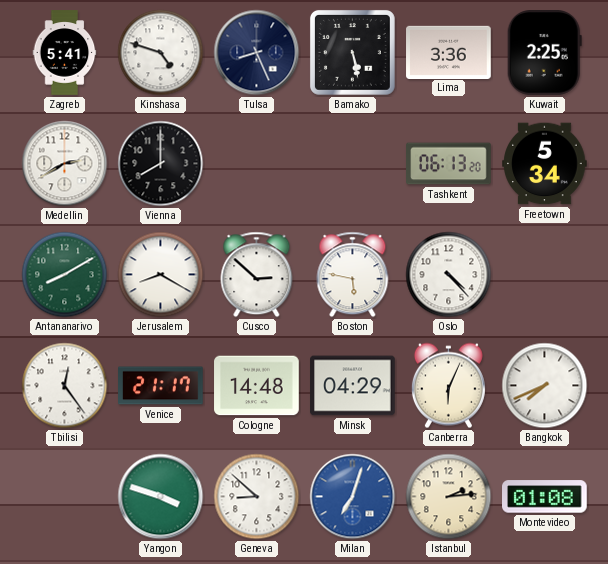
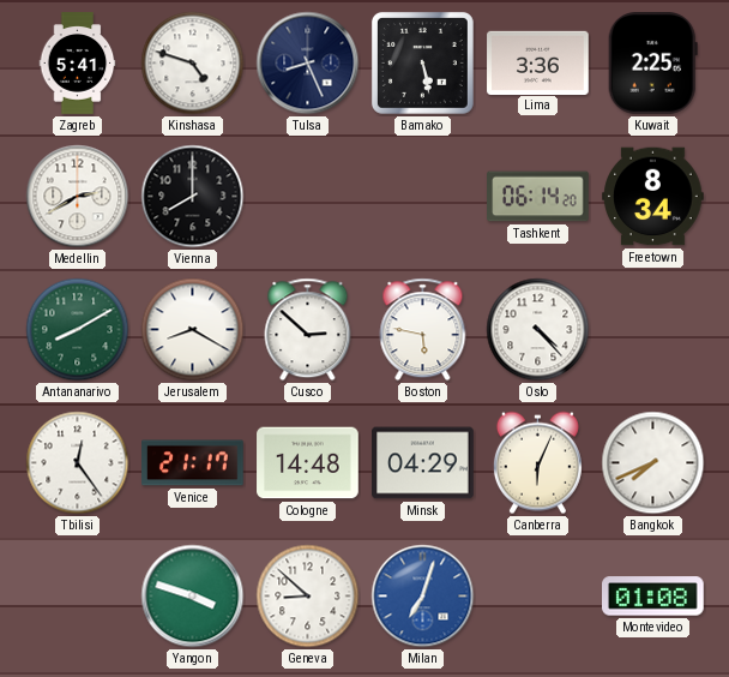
Tashkent: 06:13 -> 06:14
Freetown: 5:34 -> 8:34
Istanbul: 2:14 -> none
